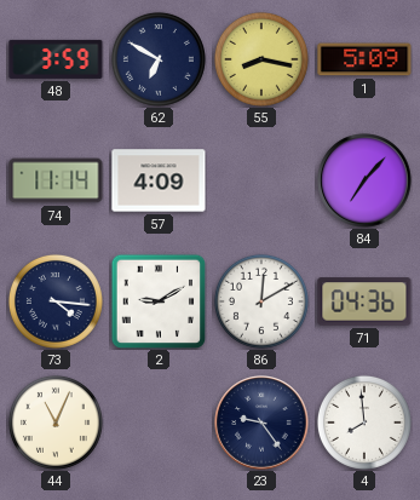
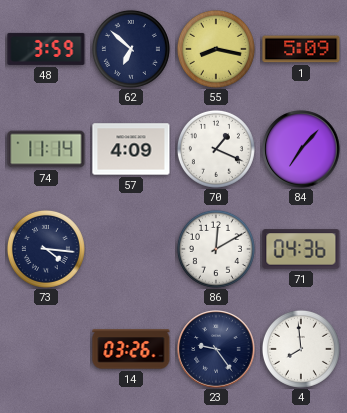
62: 6:50 -> 6:52
70: none -> 1:19
2: 9:10 -> none
44: 11:04 -> none
14: none -> 03:26
